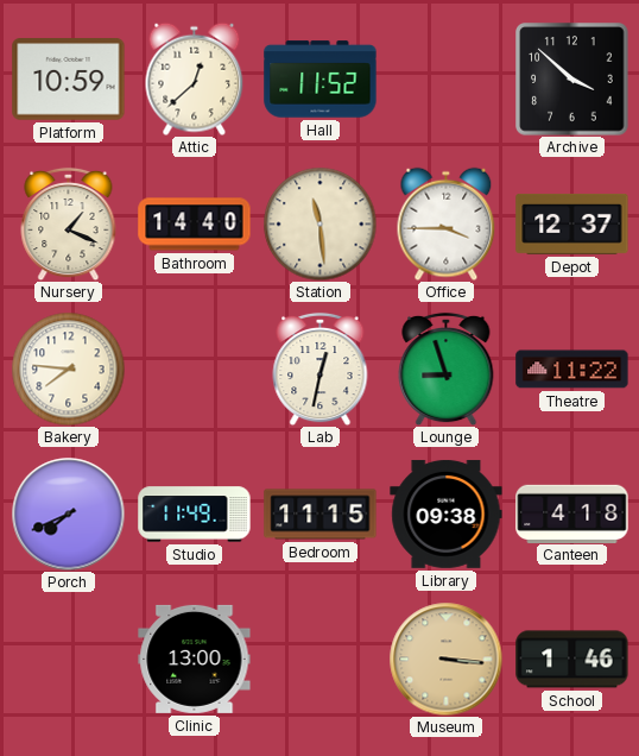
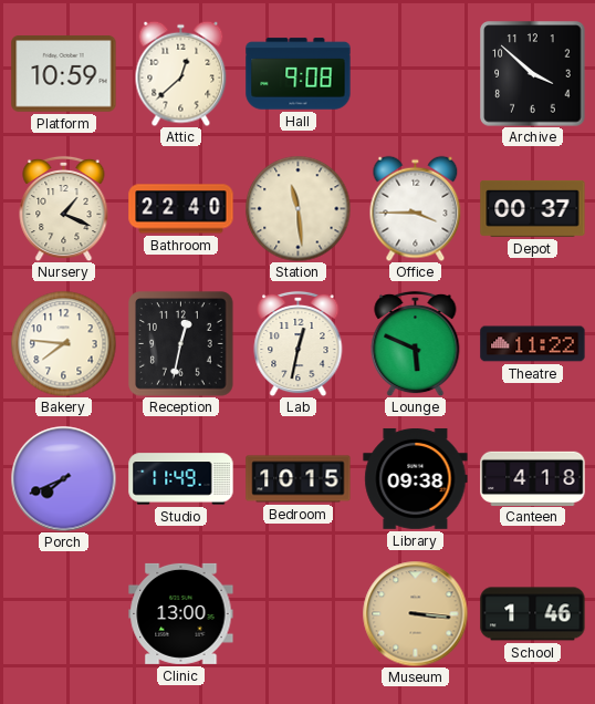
Hall: 11:52 -> 9:08
Bathroom: 14:40 -> 22:40
Depot: 12:37 -> 00:37
Reception: none -> 12:32
Lounge: 8:57 -> 5:49
Bedroom: 11:15 -> 10:15
